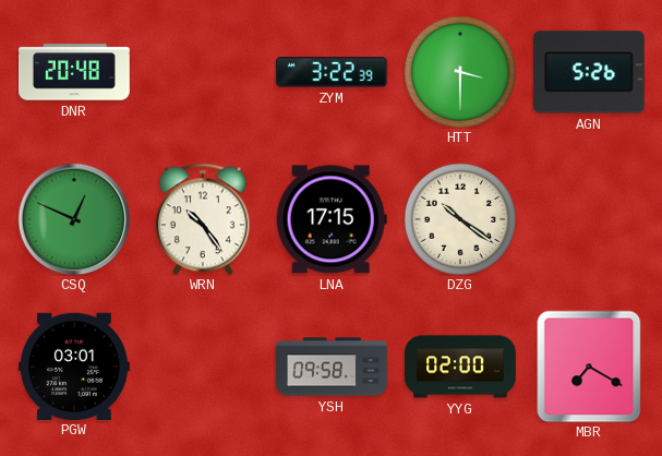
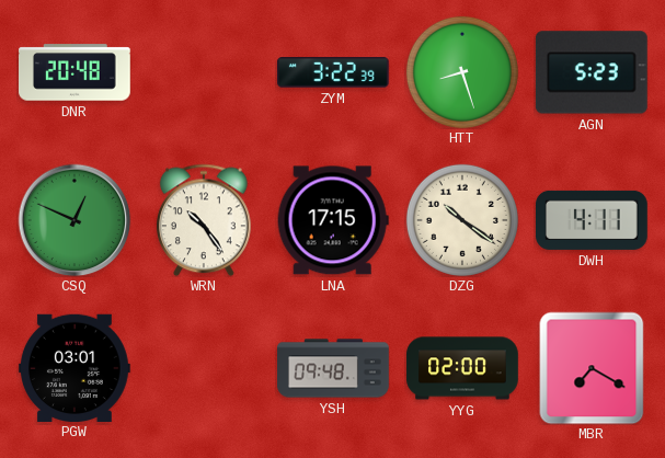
HTT: 3:30 -> 8:27
AGN: 5:26 -> 5:23
DWH: none -> 4:11
YSH: 09:58 -> 09:48
